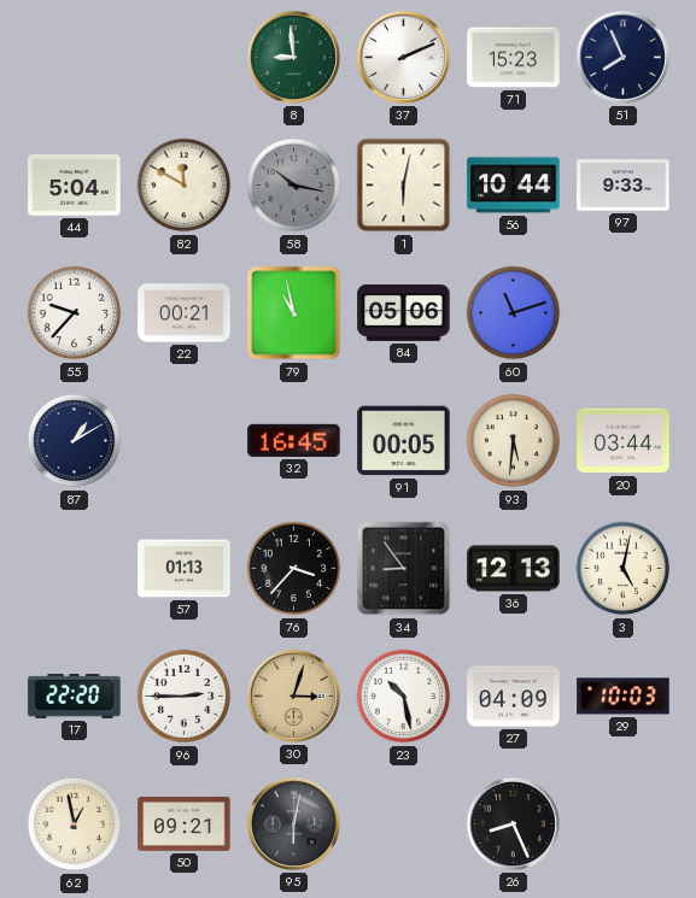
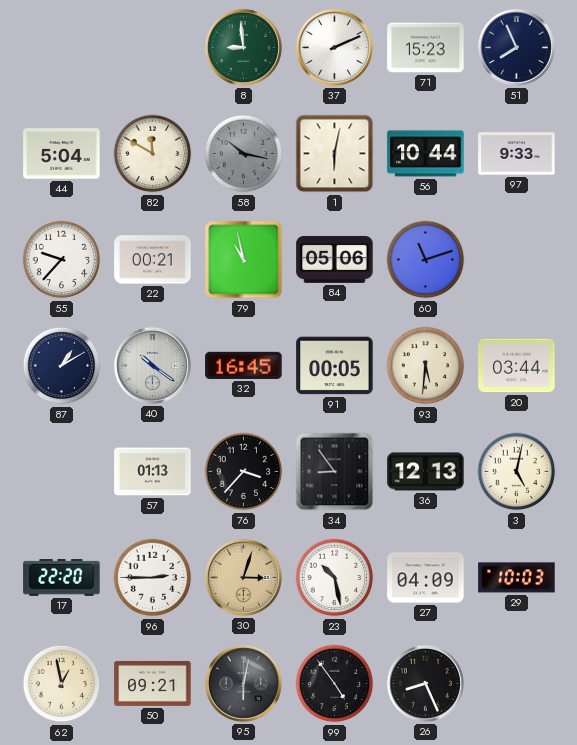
40: none -> 10:21
99: none -> 4:54
